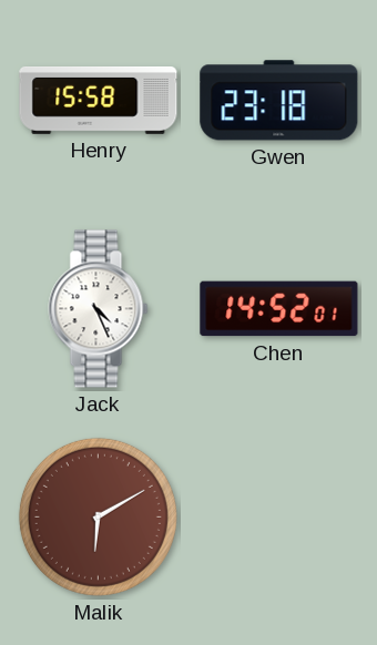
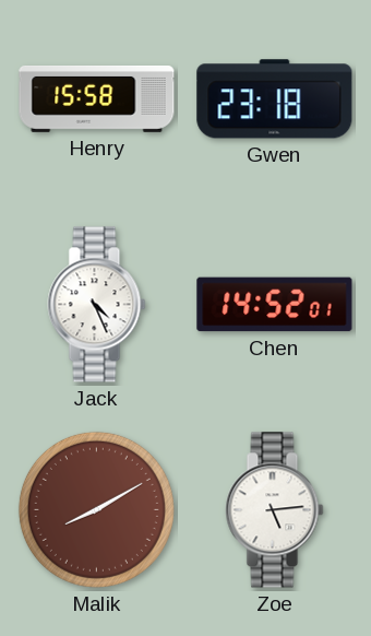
Malik: 6:10 -> 8:10
Zoe: none -> 5:14
